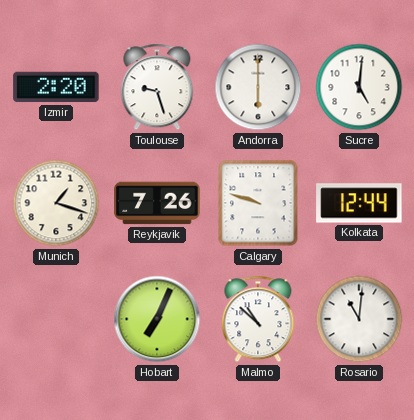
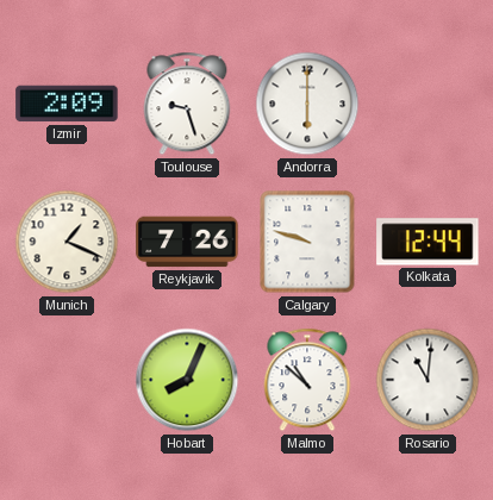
Izmir: 2:20 -> 2:09
Sucre: 5:01 -> none
Munich: 1:18 -> 1:19
Hobart: 7:04 -> 8:04
